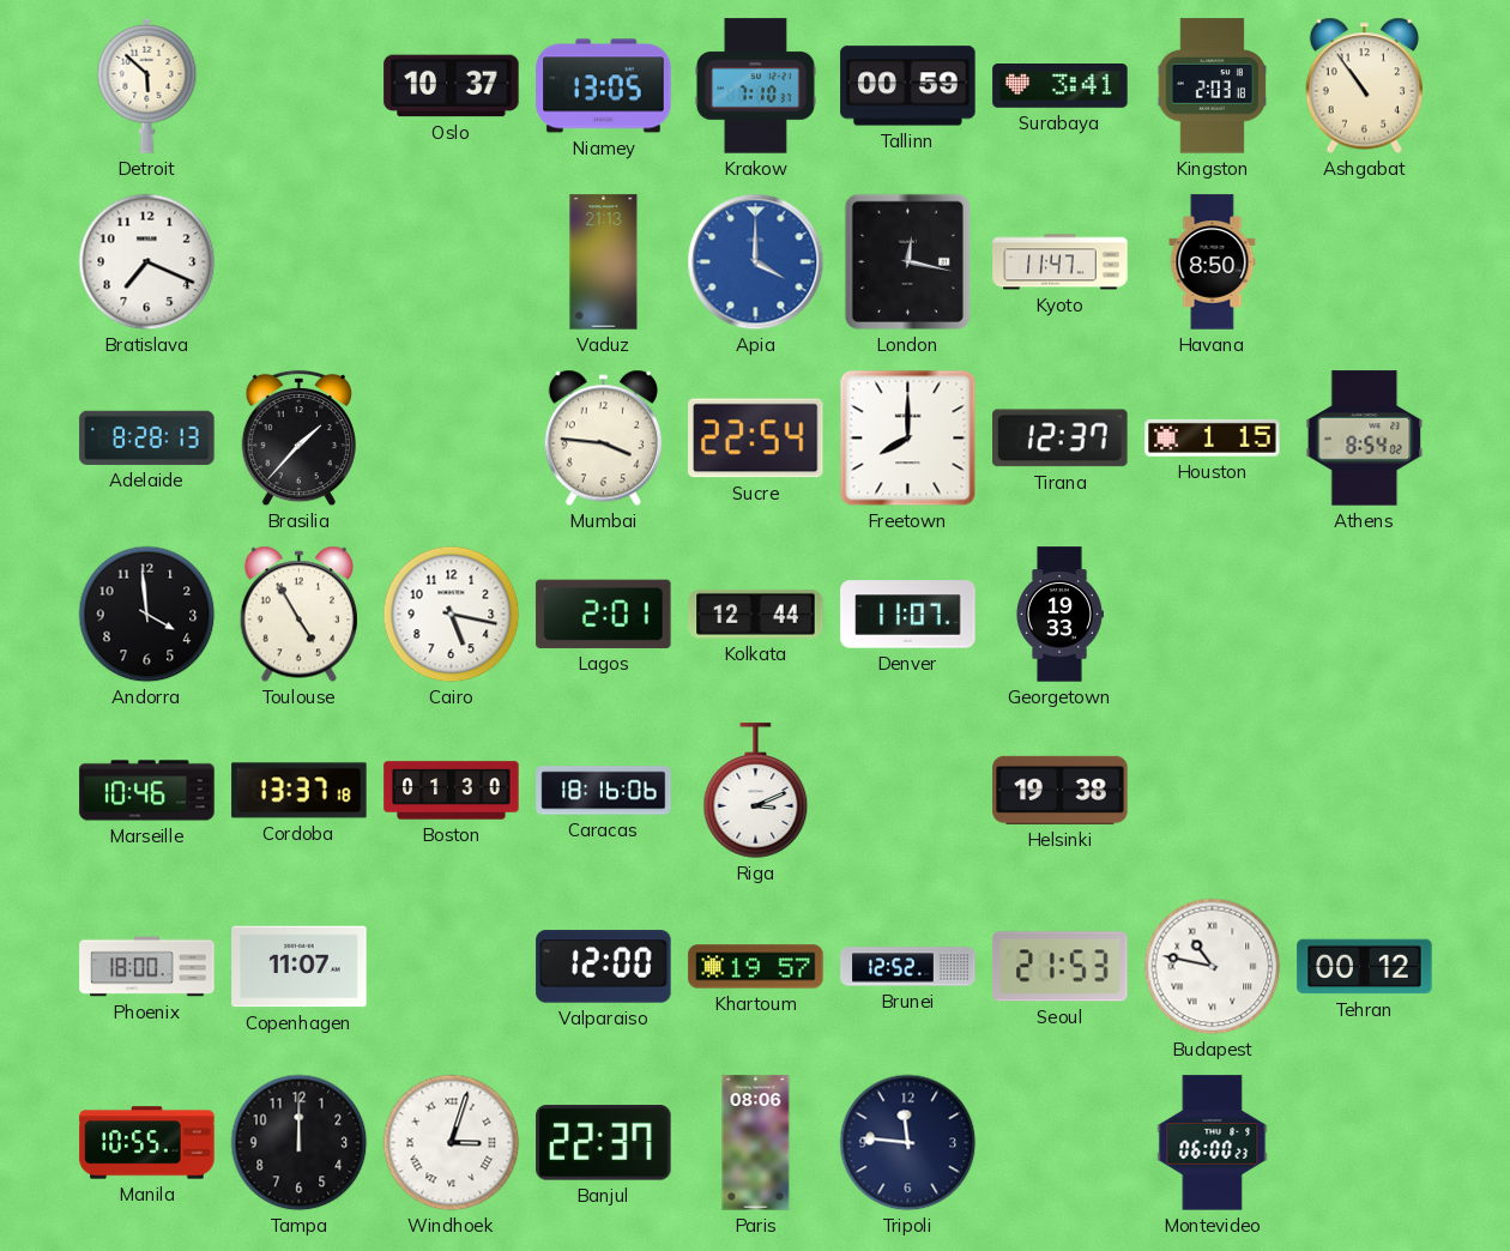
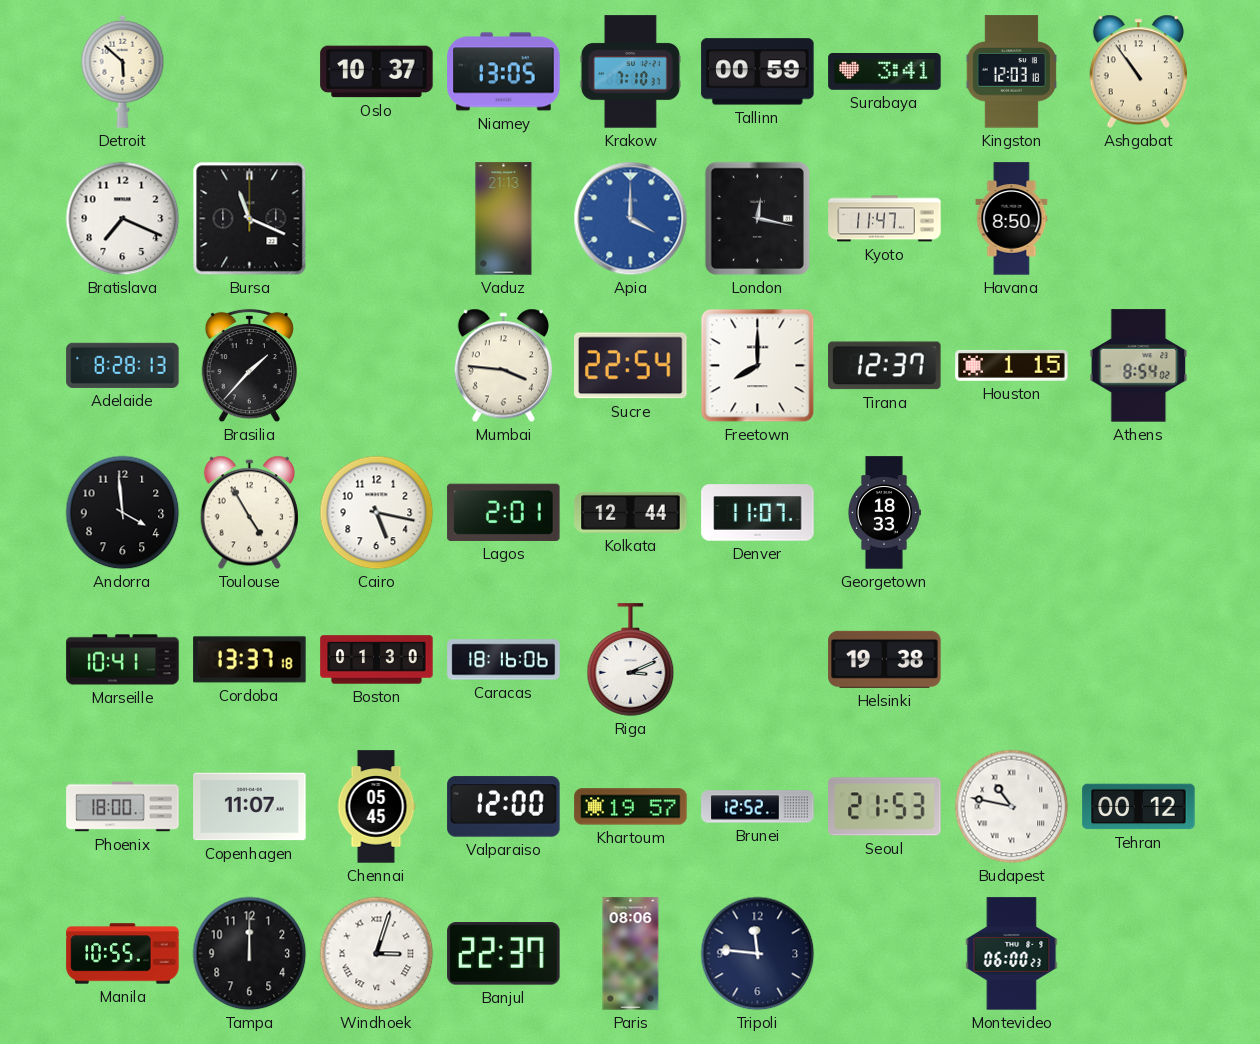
Kingston: 2:03 -> 12:03
Bursa: none -> 11:19
Georgetown: 19:33 -> 18:33
Marseille: 10:46 -> 10:41
Chennai: none -> 05:45
